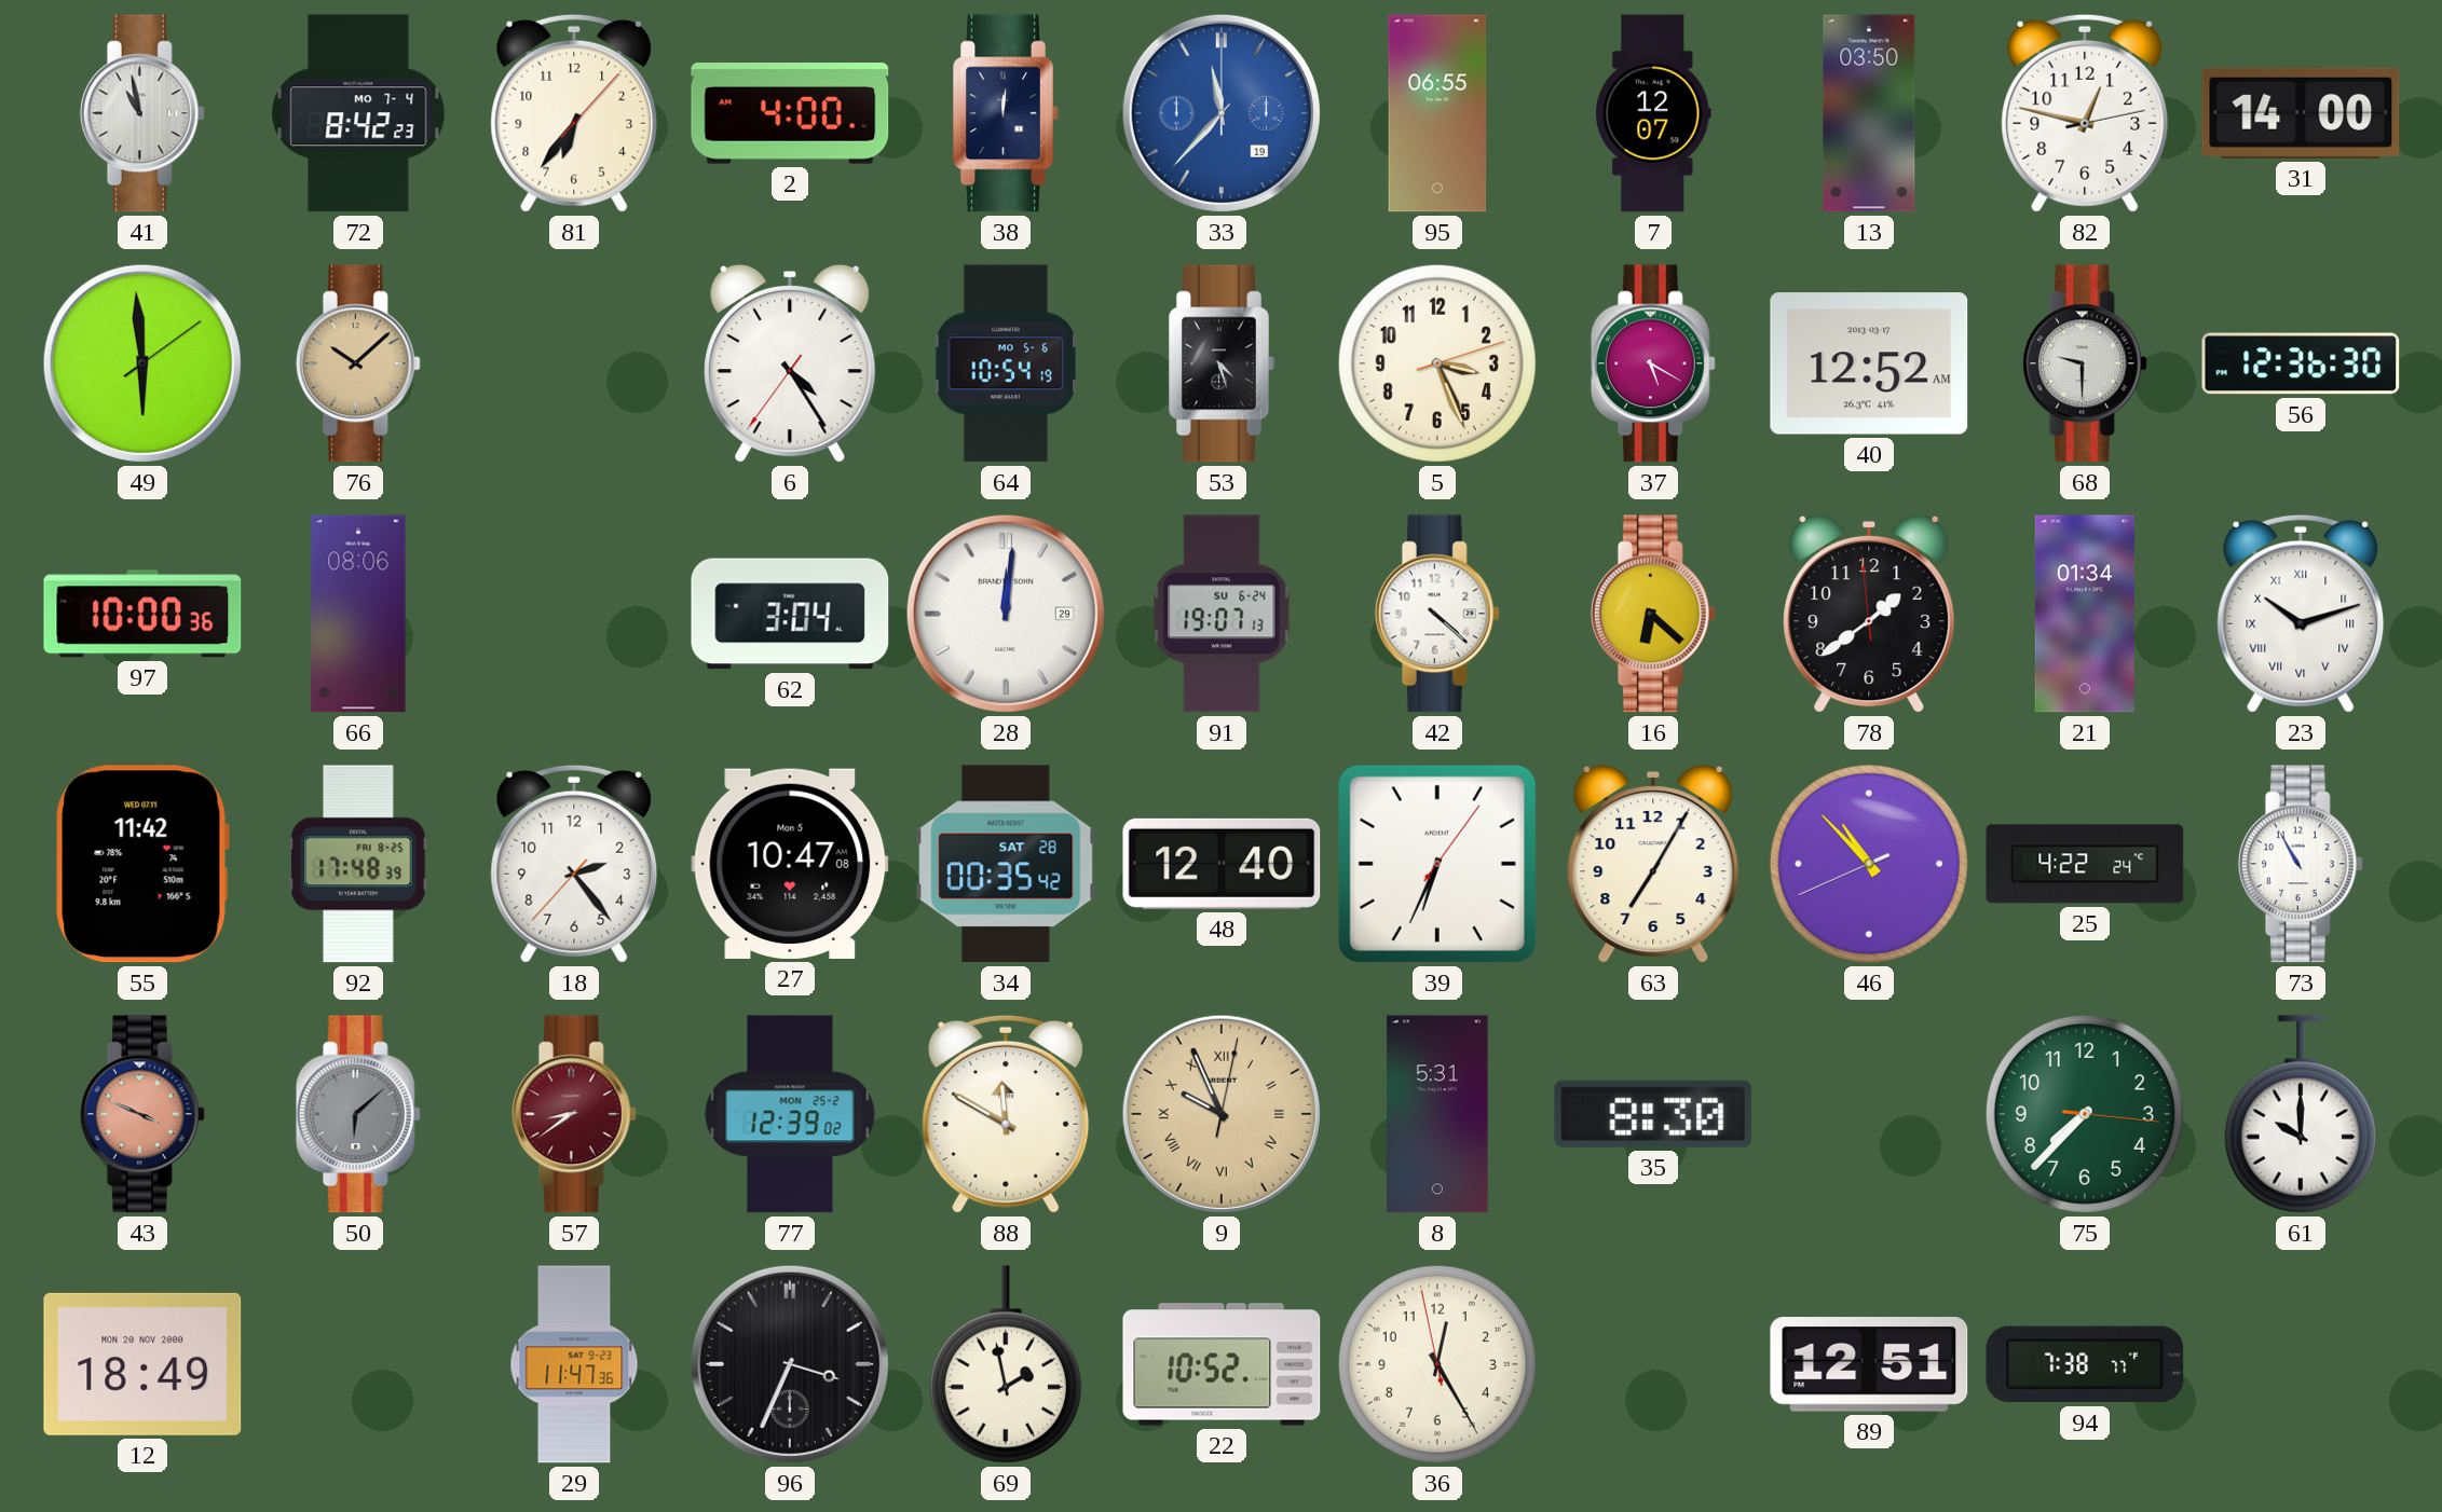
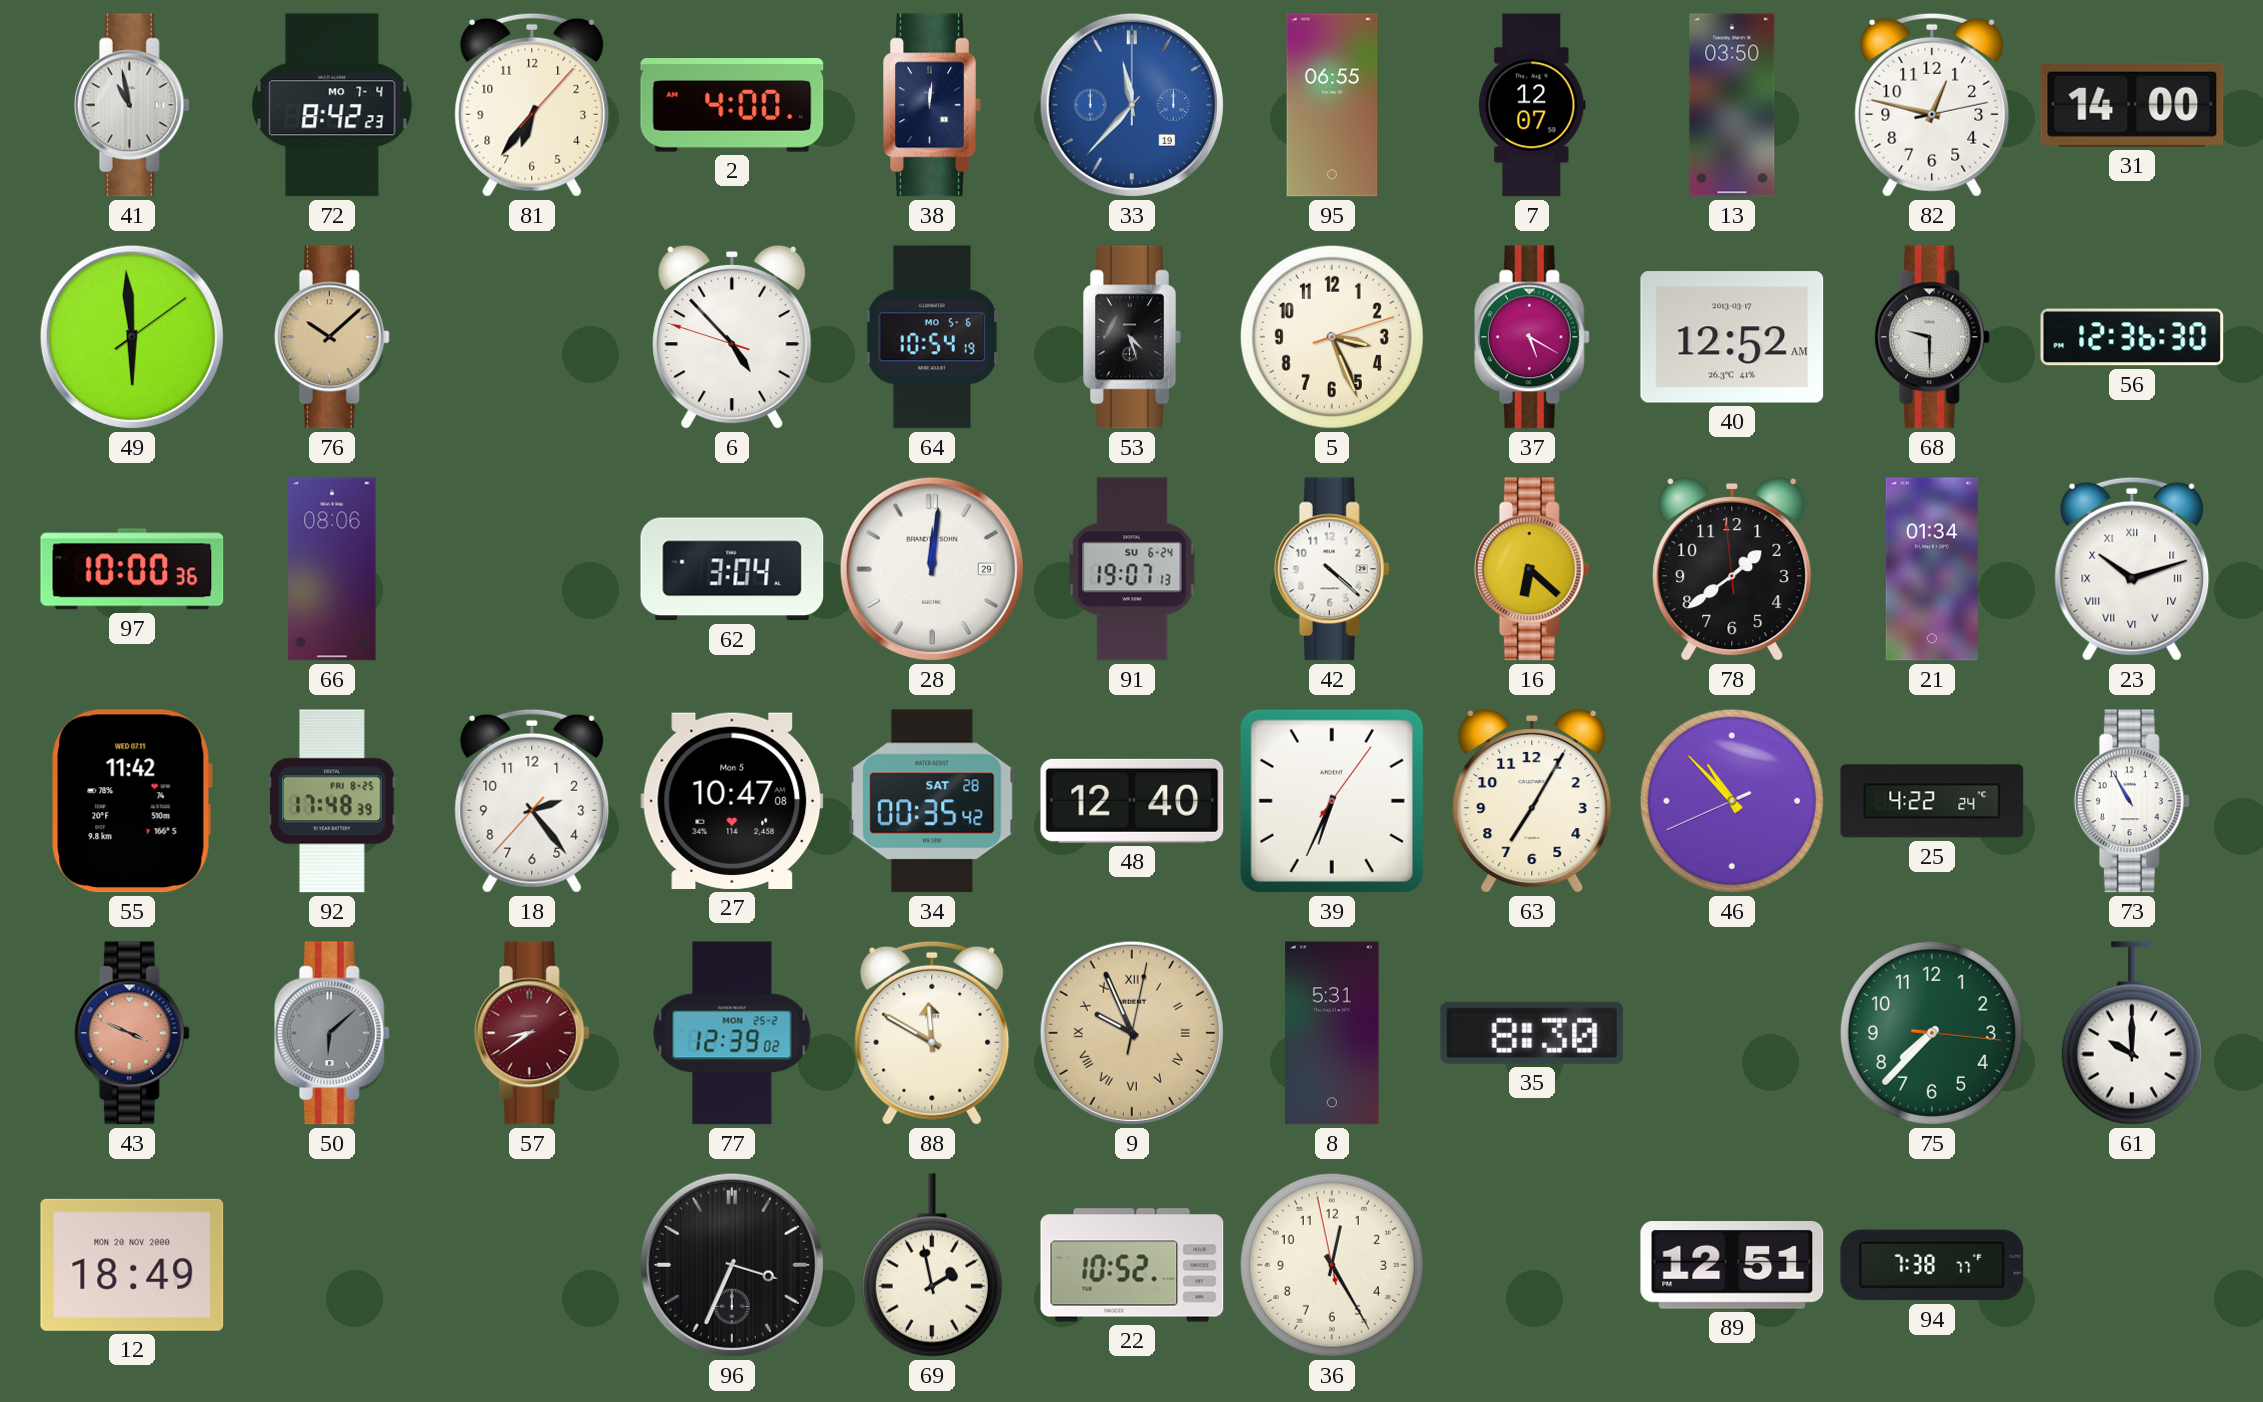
6: 4:24 -> 4:52
29: 11:47 -> none
